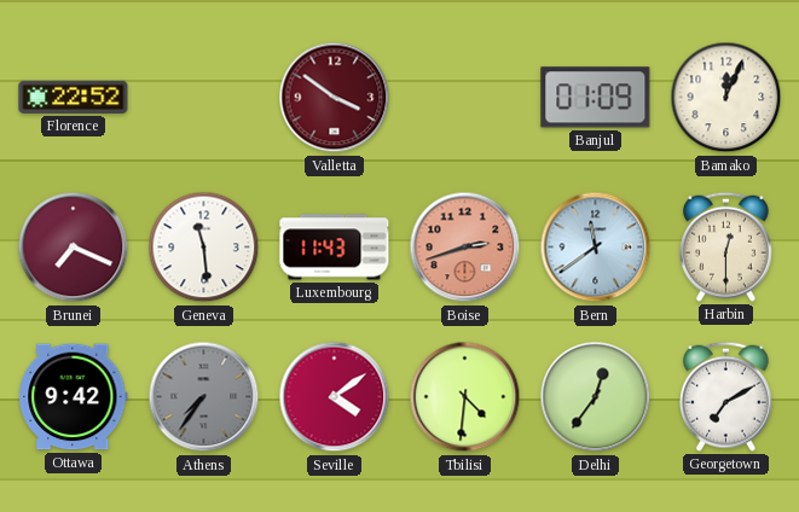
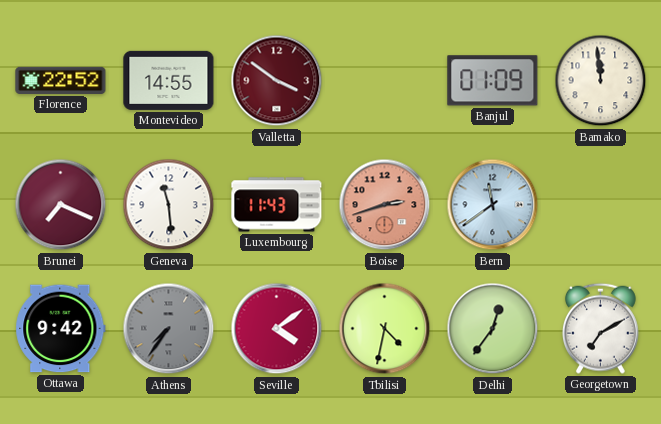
Montevideo: none -> 14:55
Bamako: 12:04 -> 11:59
Harbin: 12:30 -> none
Tbilisi: 4:31 -> 4:32
